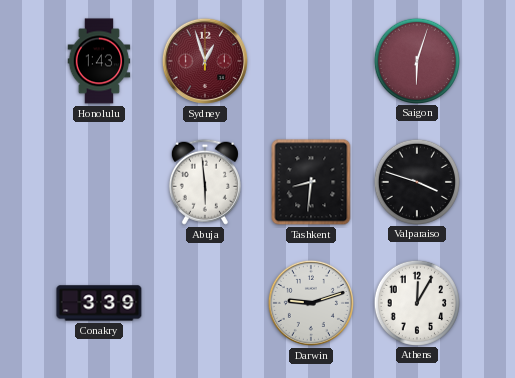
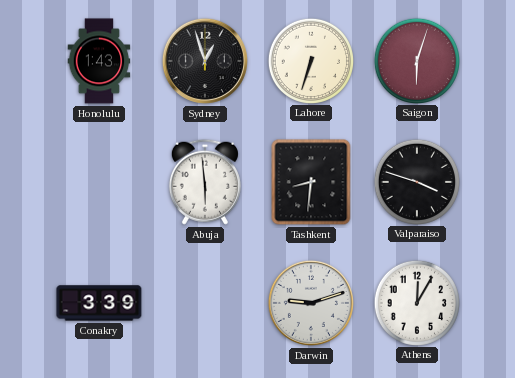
Sydney dial: burgundy -> black
Lahore: none -> 6:33
